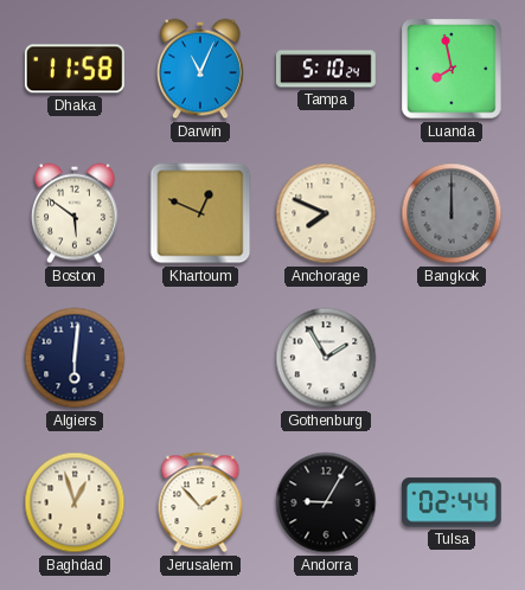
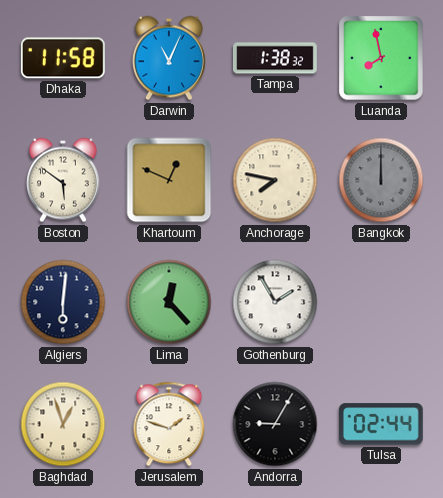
Tampa: 5:10 -> 1:38
Anchorage: 7:49 -> 7:47
Lima: none -> 12:23
Jerusalem: 1:53 -> 1:48
